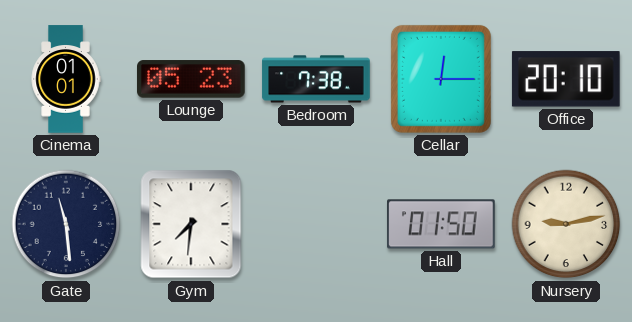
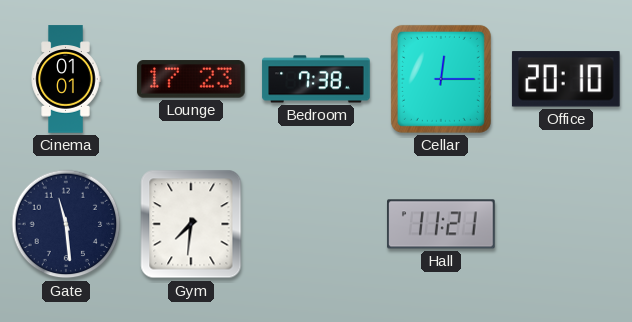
Lounge: 05:23 -> 17:23
Hall: 01:50 -> 11:21
Nursery: 9:13 -> none
